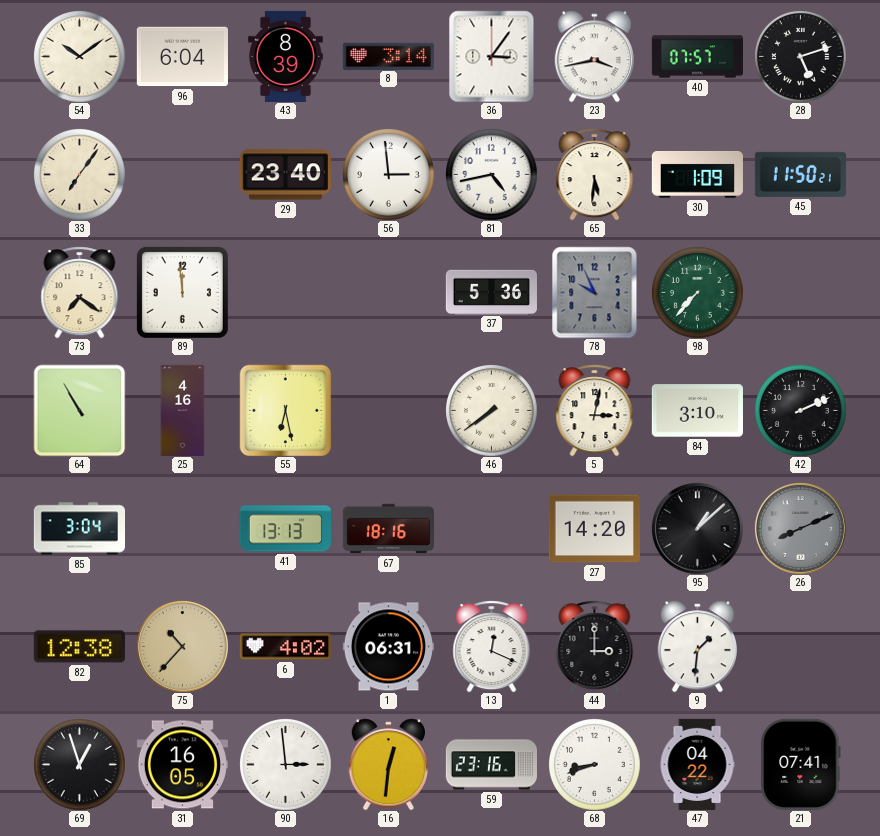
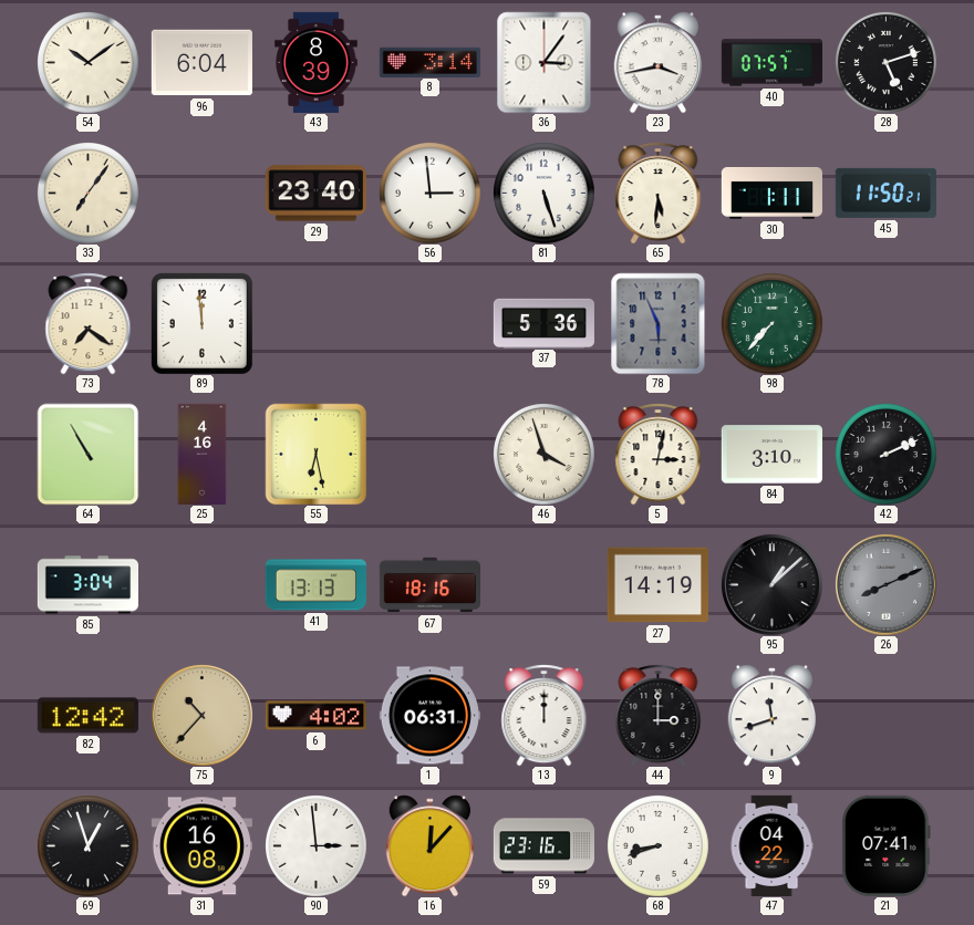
81: 4:43 -> 5:27
30: 1:09 -> 1:11
78: 9:56 -> 5:56
46: 7:39 -> 3:57
27: 14:20 -> 14:19
82: 12:38 -> 12:42
13: 12:19 -> 12:00
9: 1:31 -> 11:42
31: 16:05 -> 16:08
16: 12:31 -> 12:07
